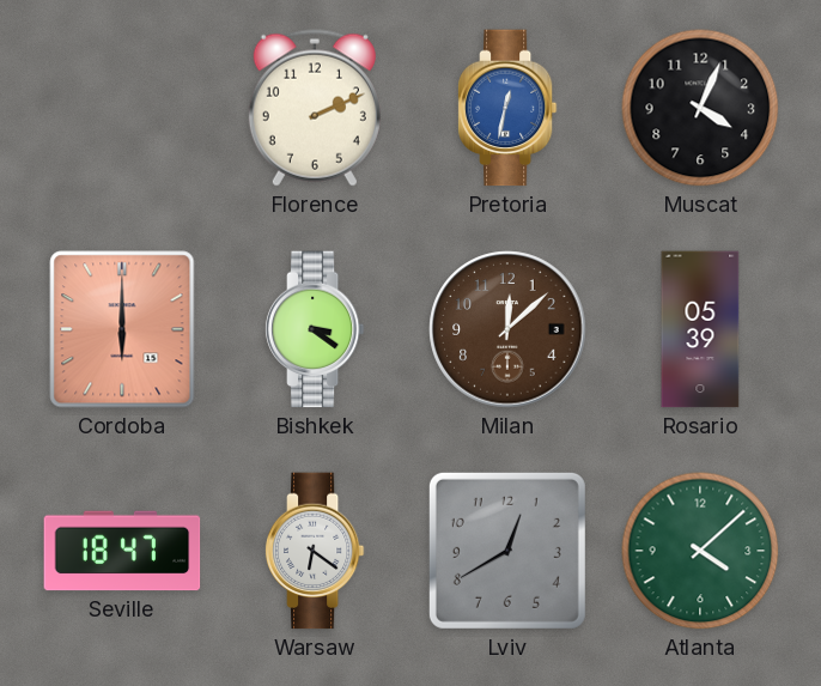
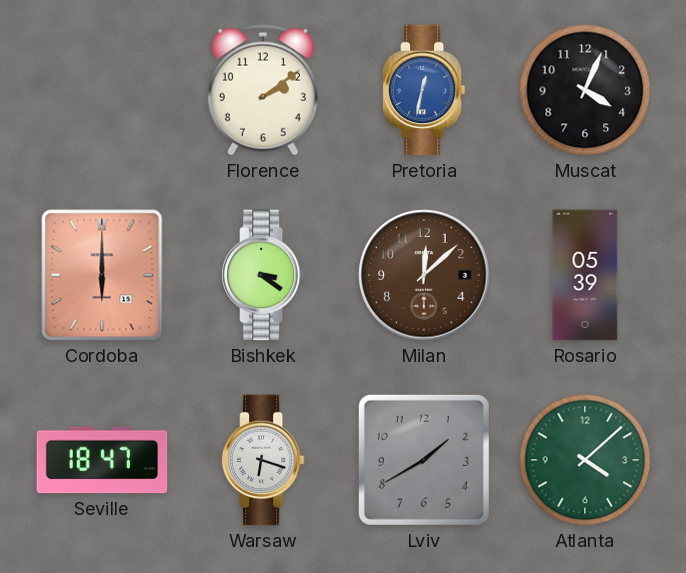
Florence: 2:11 -> 2:09
Warsaw: 6:21 -> 6:18
Lviv: 12:40 -> 1:40
